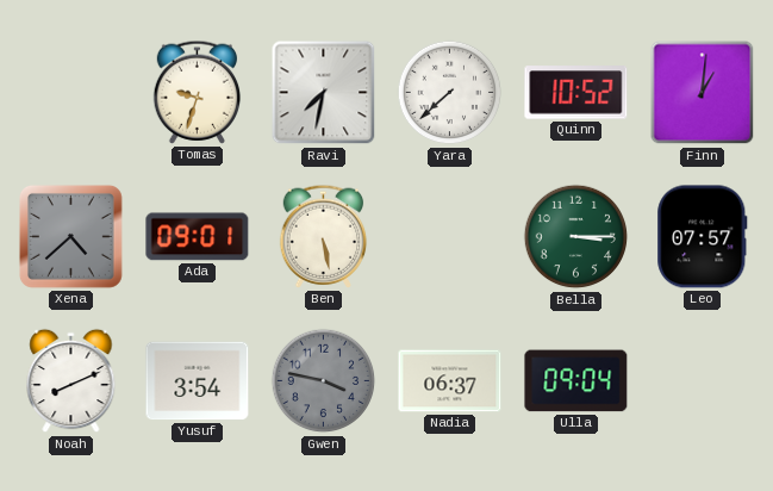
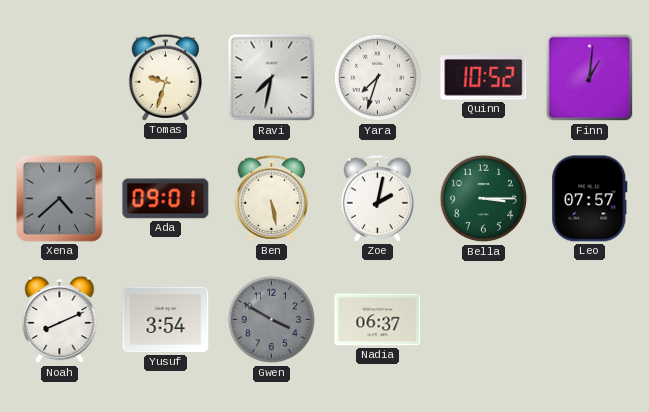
Yara: 7:38 -> 7:33
Zoe: none -> 2:02
Gwen: 3:47 -> 3:50
Ulla: 09:04 -> none
